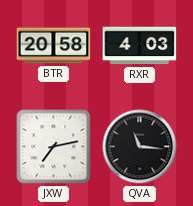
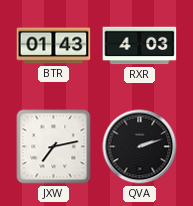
BTR: 20:58 -> 01:43
QVA: 11:16 -> 2:12
